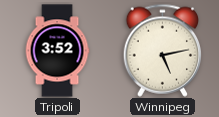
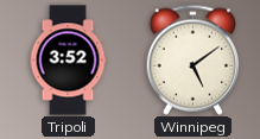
Winnipeg: 5:13 -> 5:09
